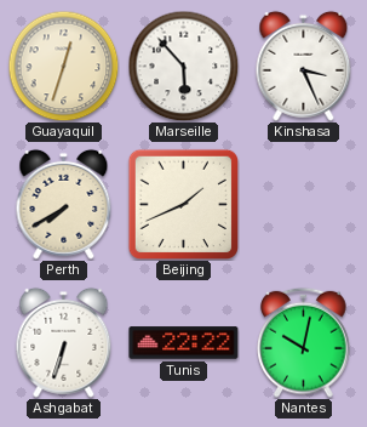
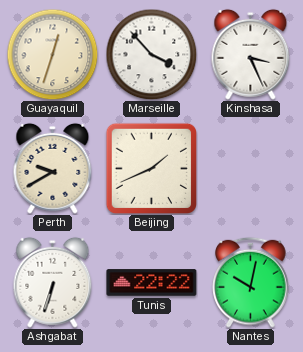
Marseille: 5:53 -> 3:53
Perth: 7:40 -> 9:40
